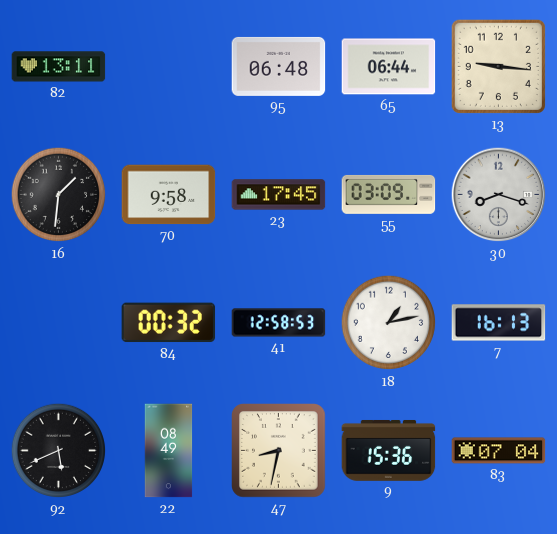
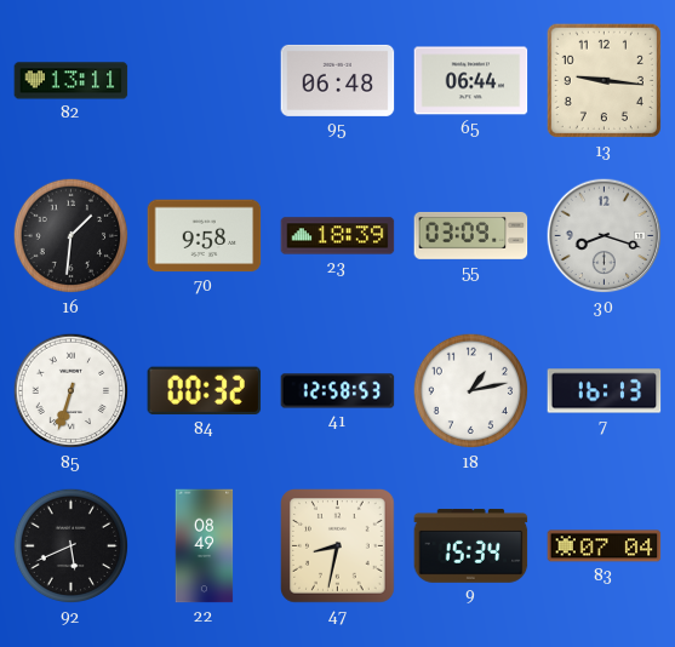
23: 17:45 -> 18:39
85: none -> 6:33
9: 15:36 -> 15:34
